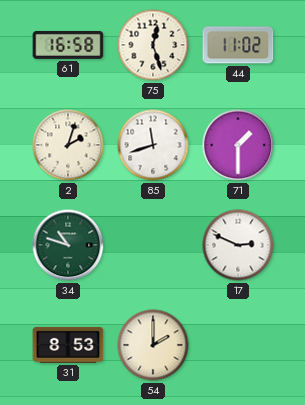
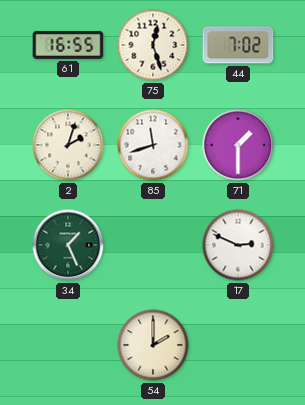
61: 16:58 -> 16:55
44: 11:02 -> 7:02
34: 10:48 -> 1:26
31: 8:53 -> none
